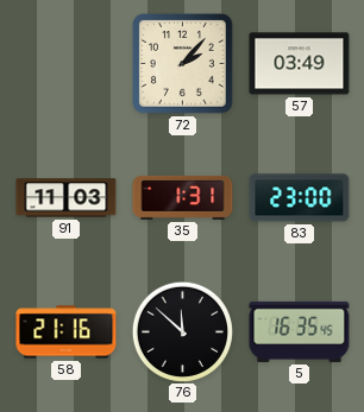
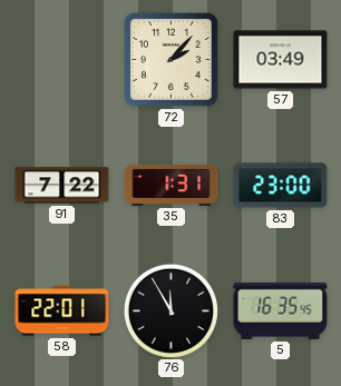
91: 11:03 -> 7:22
58: 21:16 -> 22:01
76: 11:52 -> 11:55
